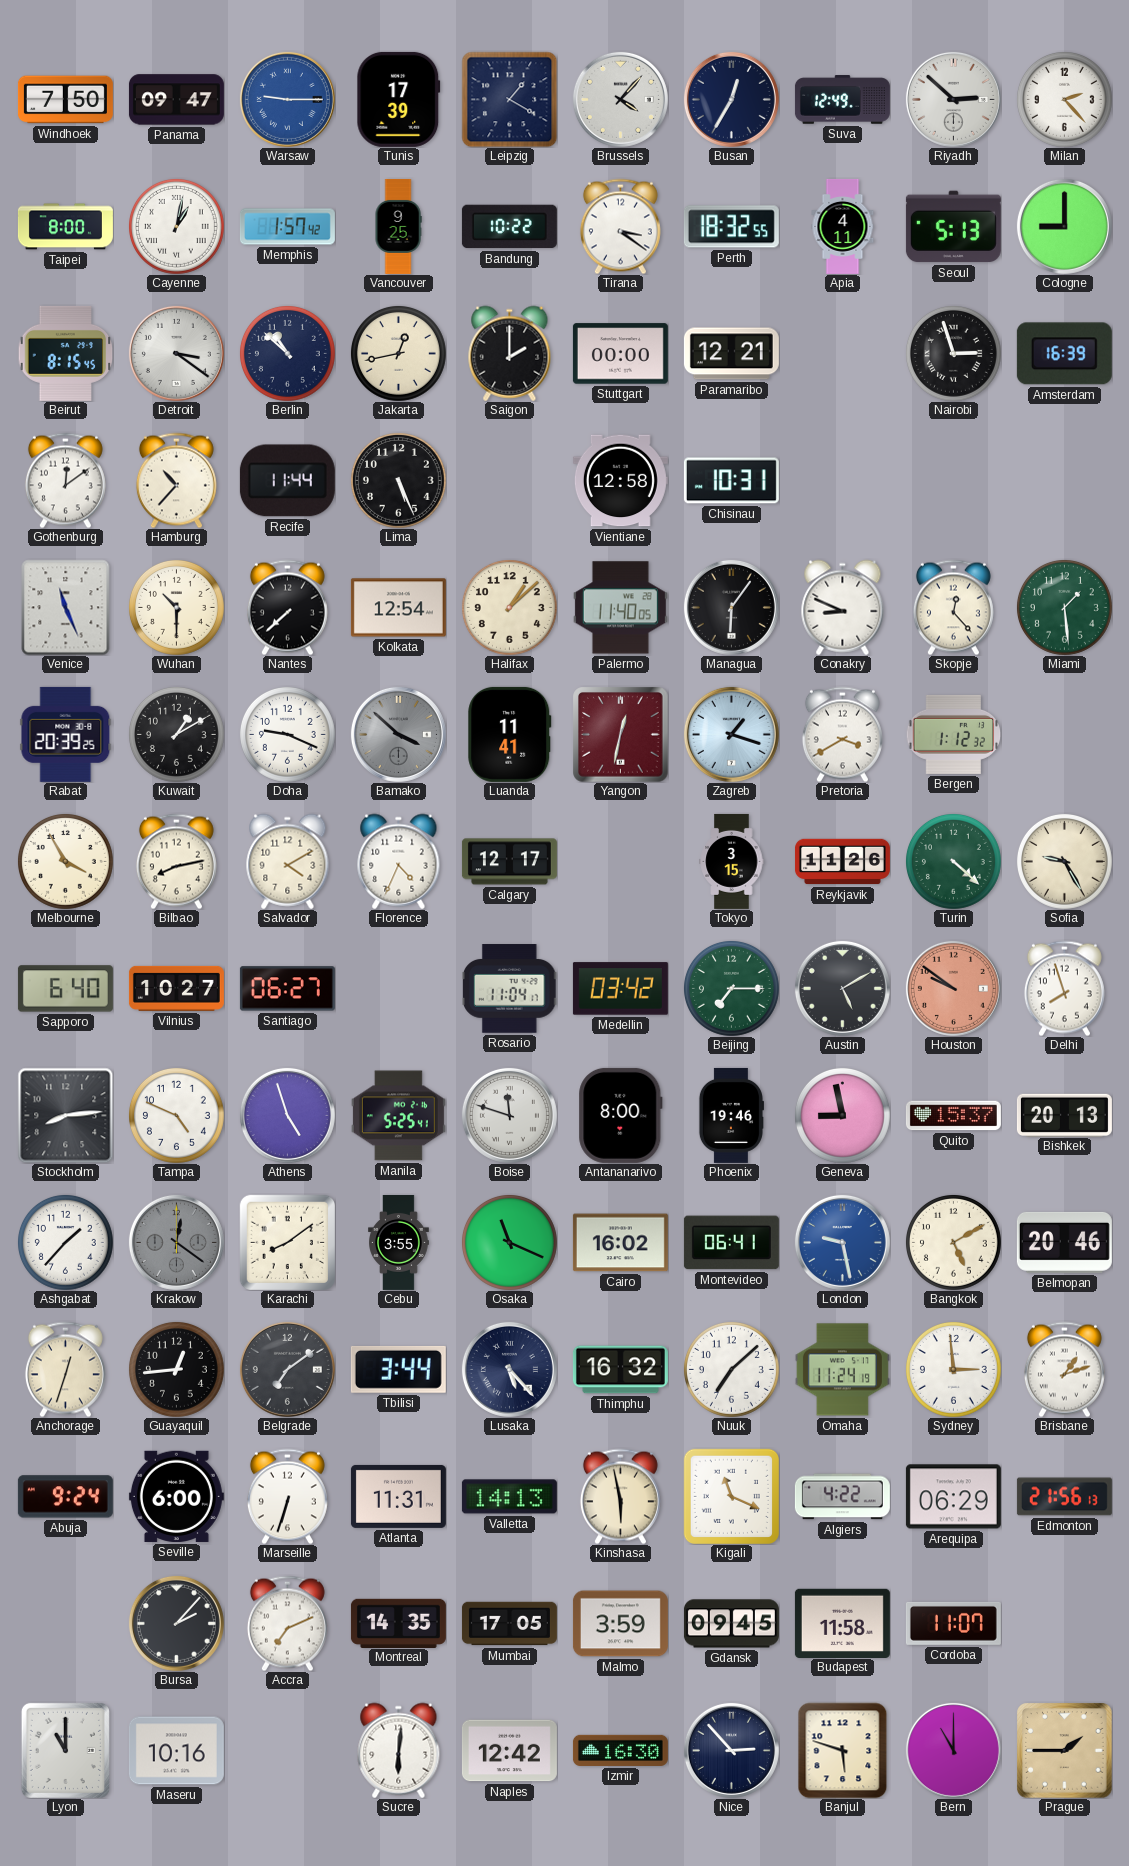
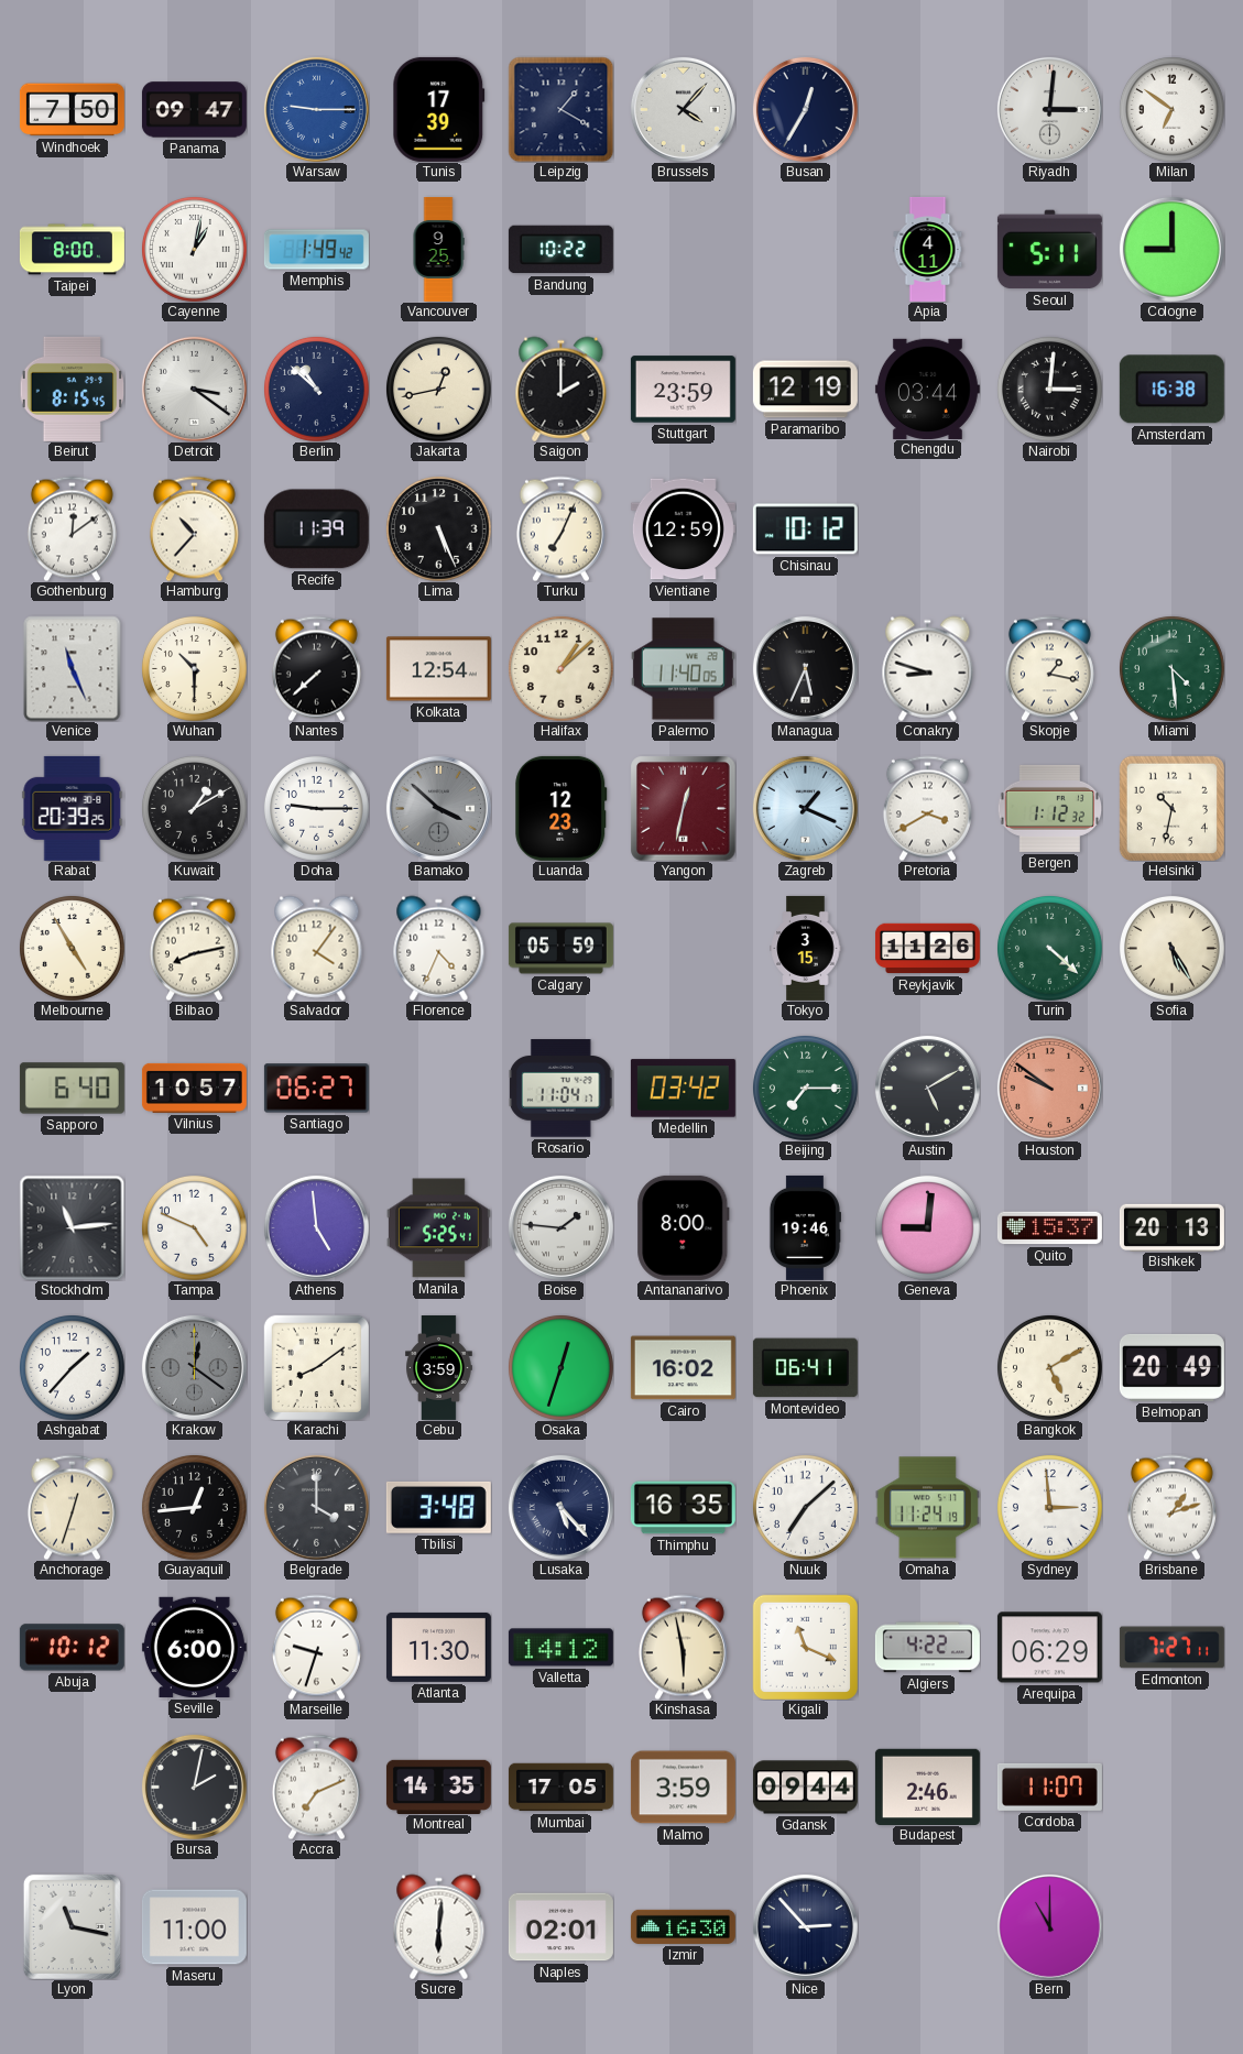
Suva: 12:49 -> none
Riyadh: 2:52 -> 3:01
Milan: 2:23 -> 6:51
Memphis: 1:57 -> 1:49
Tirana: 3:21 -> none
Perth: 18:32 -> none
Seoul: 5:13 -> 5:11
Stuttgart: 00:00 -> 23:59
Paramaribo: 12:21 -> 12:19
Chengdu: none -> 03:44
Nairobi: 2:57 -> 3:01
Amsterdam: 16:39 -> 16:38
Recife: 11:44 -> 11:39
Turku: none -> 7:04
Vientiane: 12:58 -> 12:59
Chisinau: 10:31 -> 10:12
Managua: 6:06 -> 5:34
Conakry: 8:49 -> 8:48
Skopje: 12:23 -> 1:17
Miami: 1:29 -> 4:29
Doha: 9:19 -> 9:15
Luanda: 11:41 -> 12:23
Zagreb: 1:18 -> 1:19
Helsinki: none -> 10:32
Melbourne: 3:55 -> 4:55
Salvador: 4:10 -> 4:06
Calgary: 12:17 -> 05:59
Sofia: 9:25 -> 5:25
Vilnius: 10:27 -> 10:57
Delhi: 7:57 -> none
Stockholm: 8:14 -> 11:14
Athens: 4:57 -> 4:59
Boise: 11:48 -> 1:46
Geneva: 8:58 -> 9:01
Cebu: 3:55 -> 3:59
Osaka: 11:19 -> 12:33
London: 9:28 -> none
Belmopan: 20:46 -> 20:49
Belgrade: 7:09 -> 4:00
Tbilisi: 3:44 -> 3:48
Thimphu: 16:32 -> 16:35
Abuja: 9:24 -> 10:12
Marseille: 6:33 -> 9:33
Atlanta: 11:31 -> 11:30
Valletta: 14:13 -> 14:12
Edmonton: 21:56 -> 7:27
Bursa: 2:07 -> 2:02
Gdansk: 09:45 -> 09:44
Budapest: 11:58 -> 2:46
Lyon: 11:00 -> 11:17
Maseru: 10:16 -> 11:00
Naples: 12:42 -> 02:01
Banjul: 5:48 -> none
Prague: 1:45 -> none
